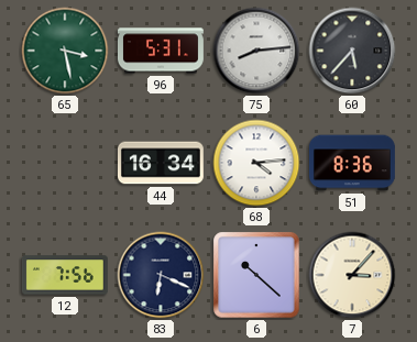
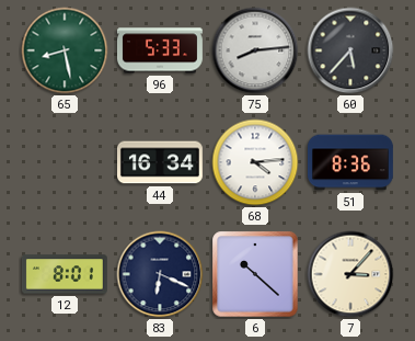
65: 3:28 -> 8:28
96: 5:31 -> 5:33
12: 7:56 -> 8:01
